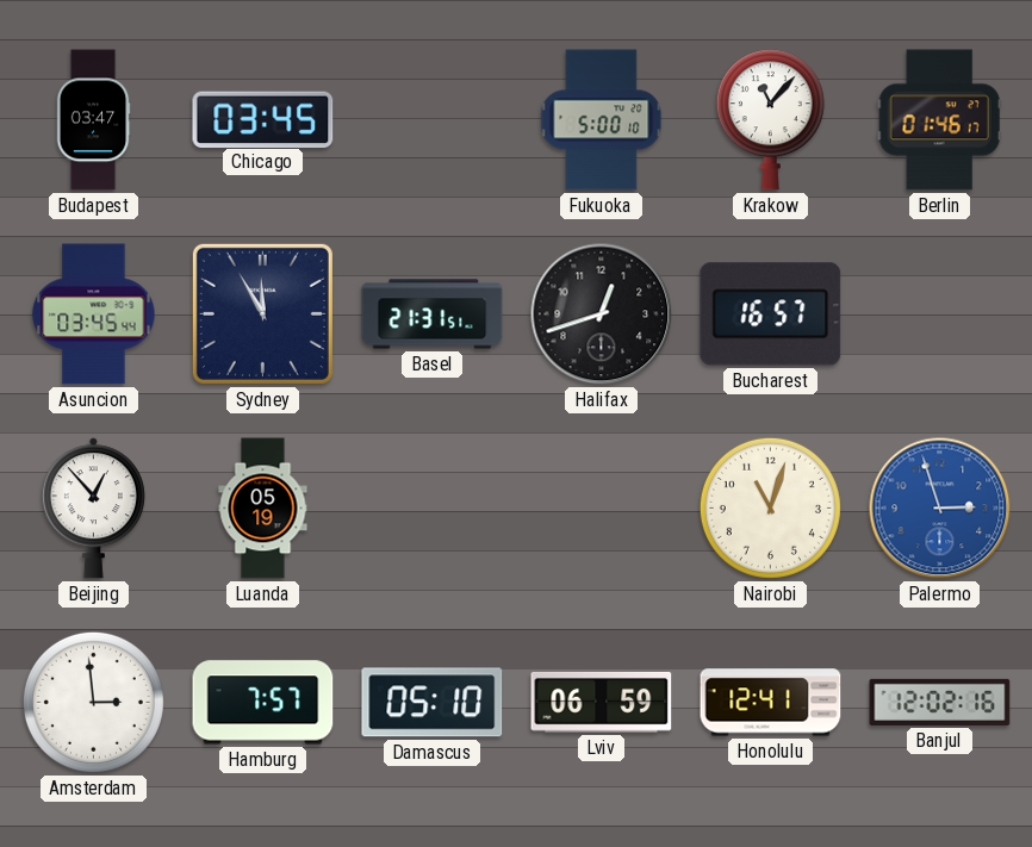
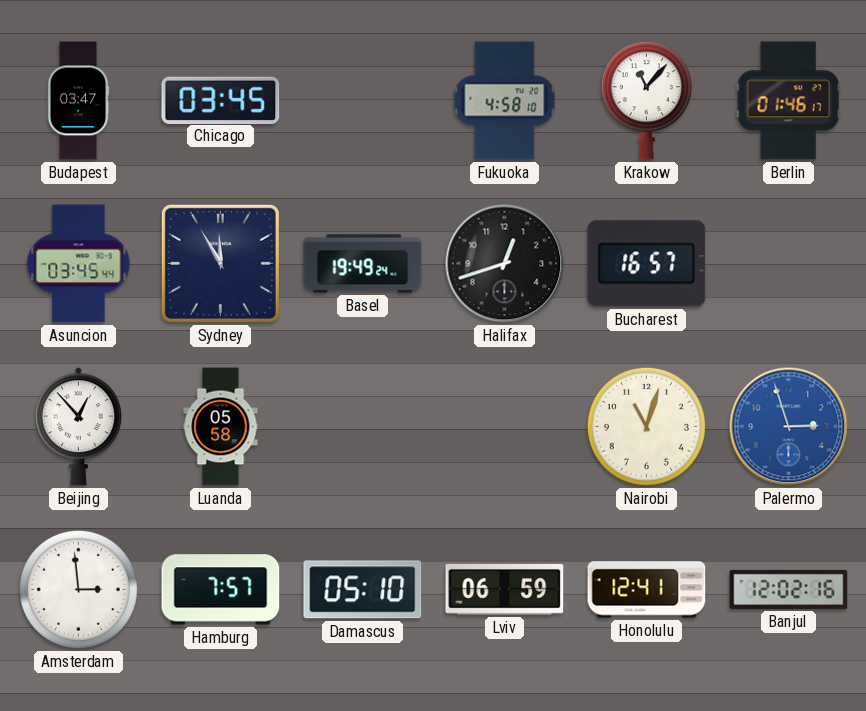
Fukuoka: 5:00 -> 4:58
Basel: 21:31 -> 19:49
Luanda: 05:19 -> 05:58
